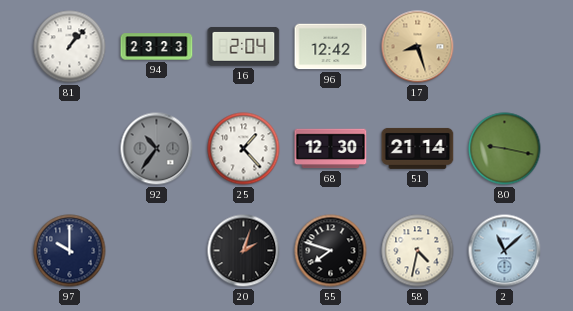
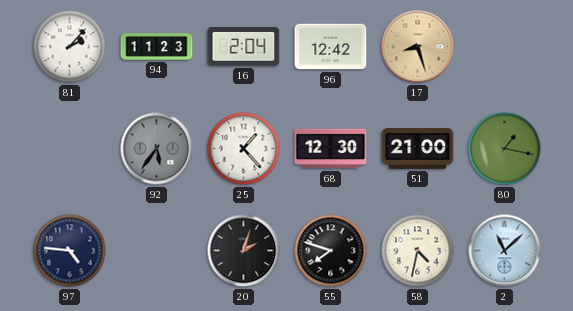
81: 1:07 -> 2:07
94: 23:23 -> 11:23
92: 10:36 -> 5:36
51: 21:14 -> 21:00
80: 9:17 -> 1:17
97: 10:00 -> 4:46
